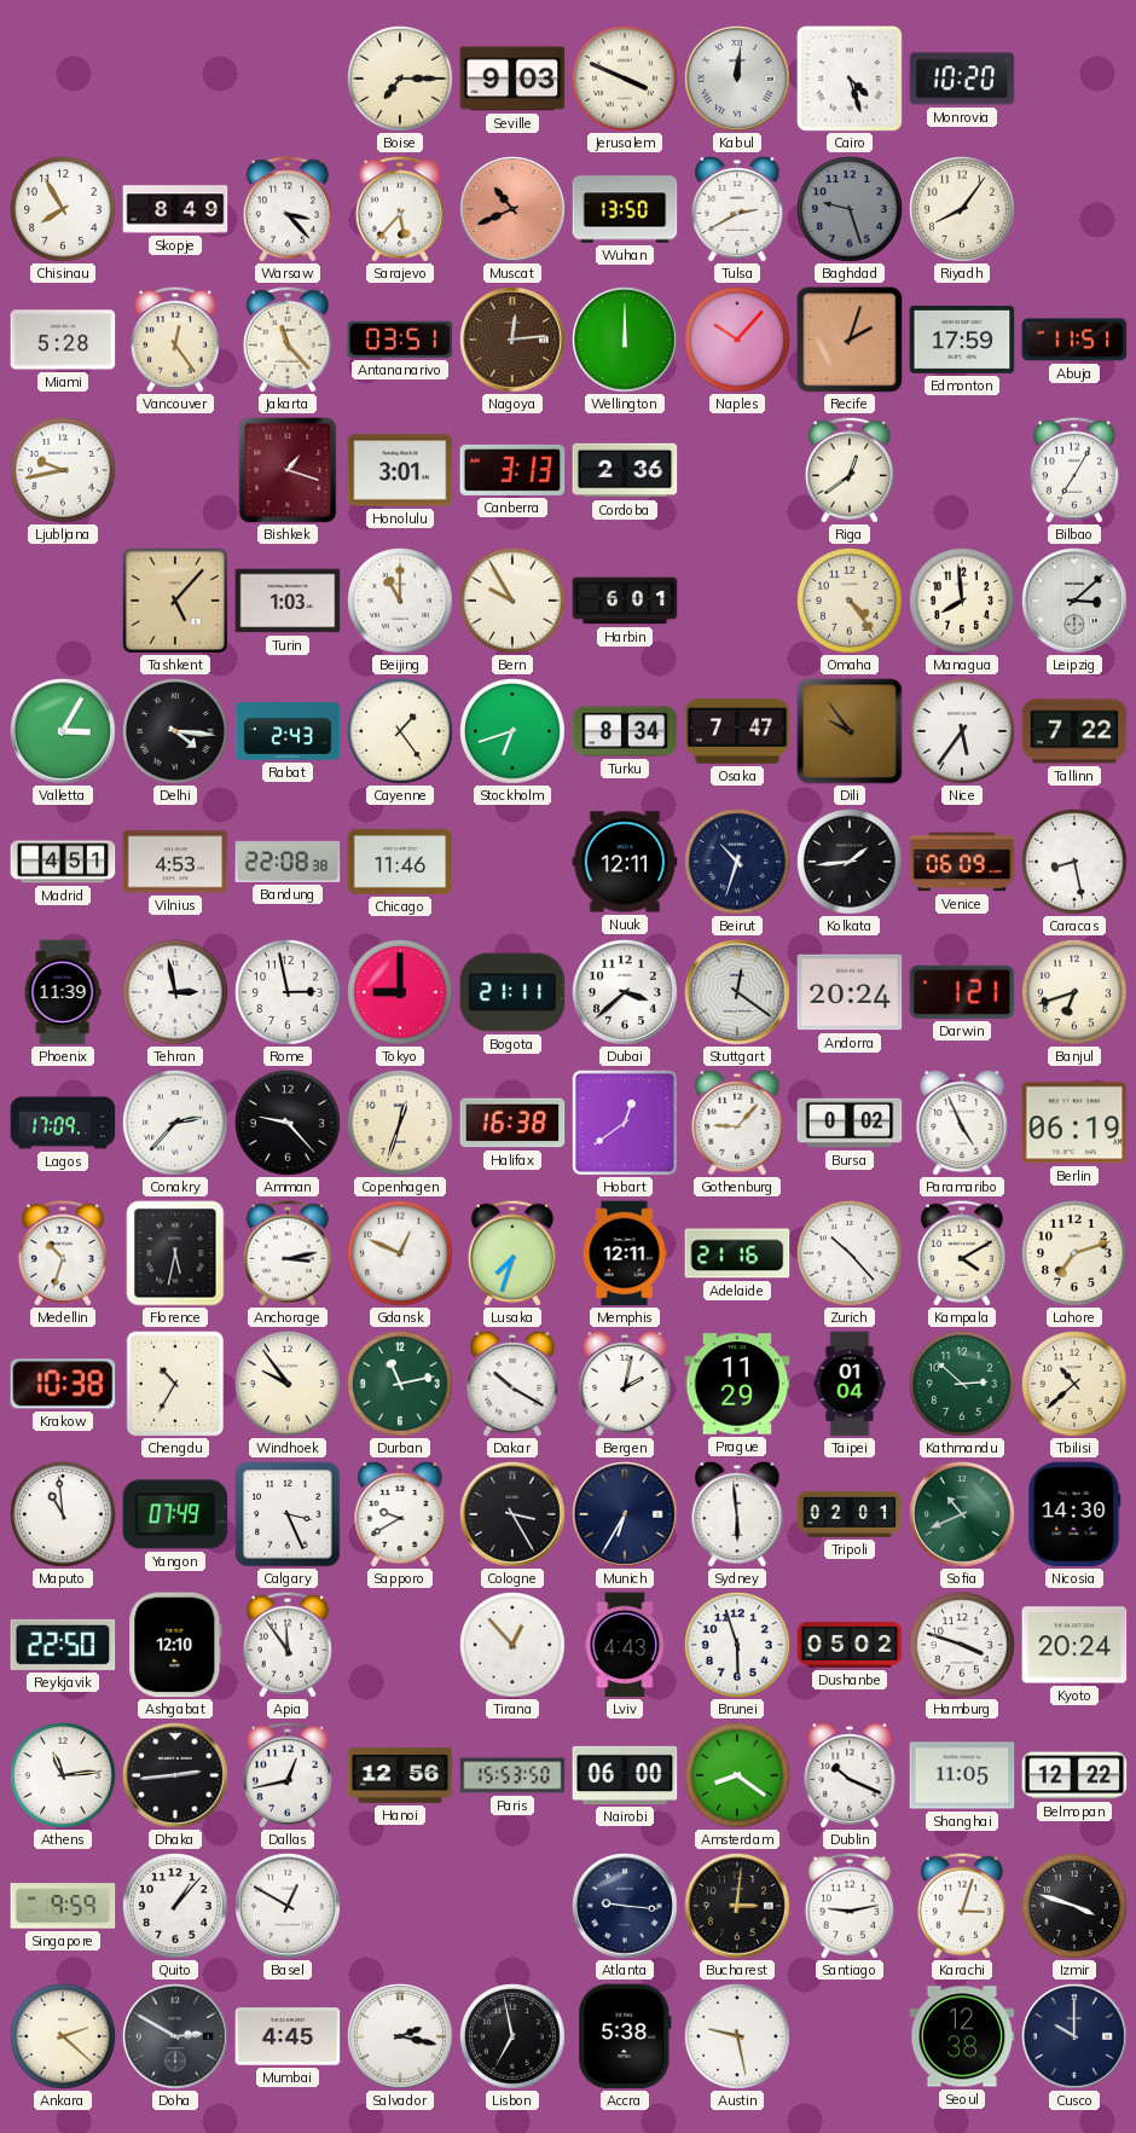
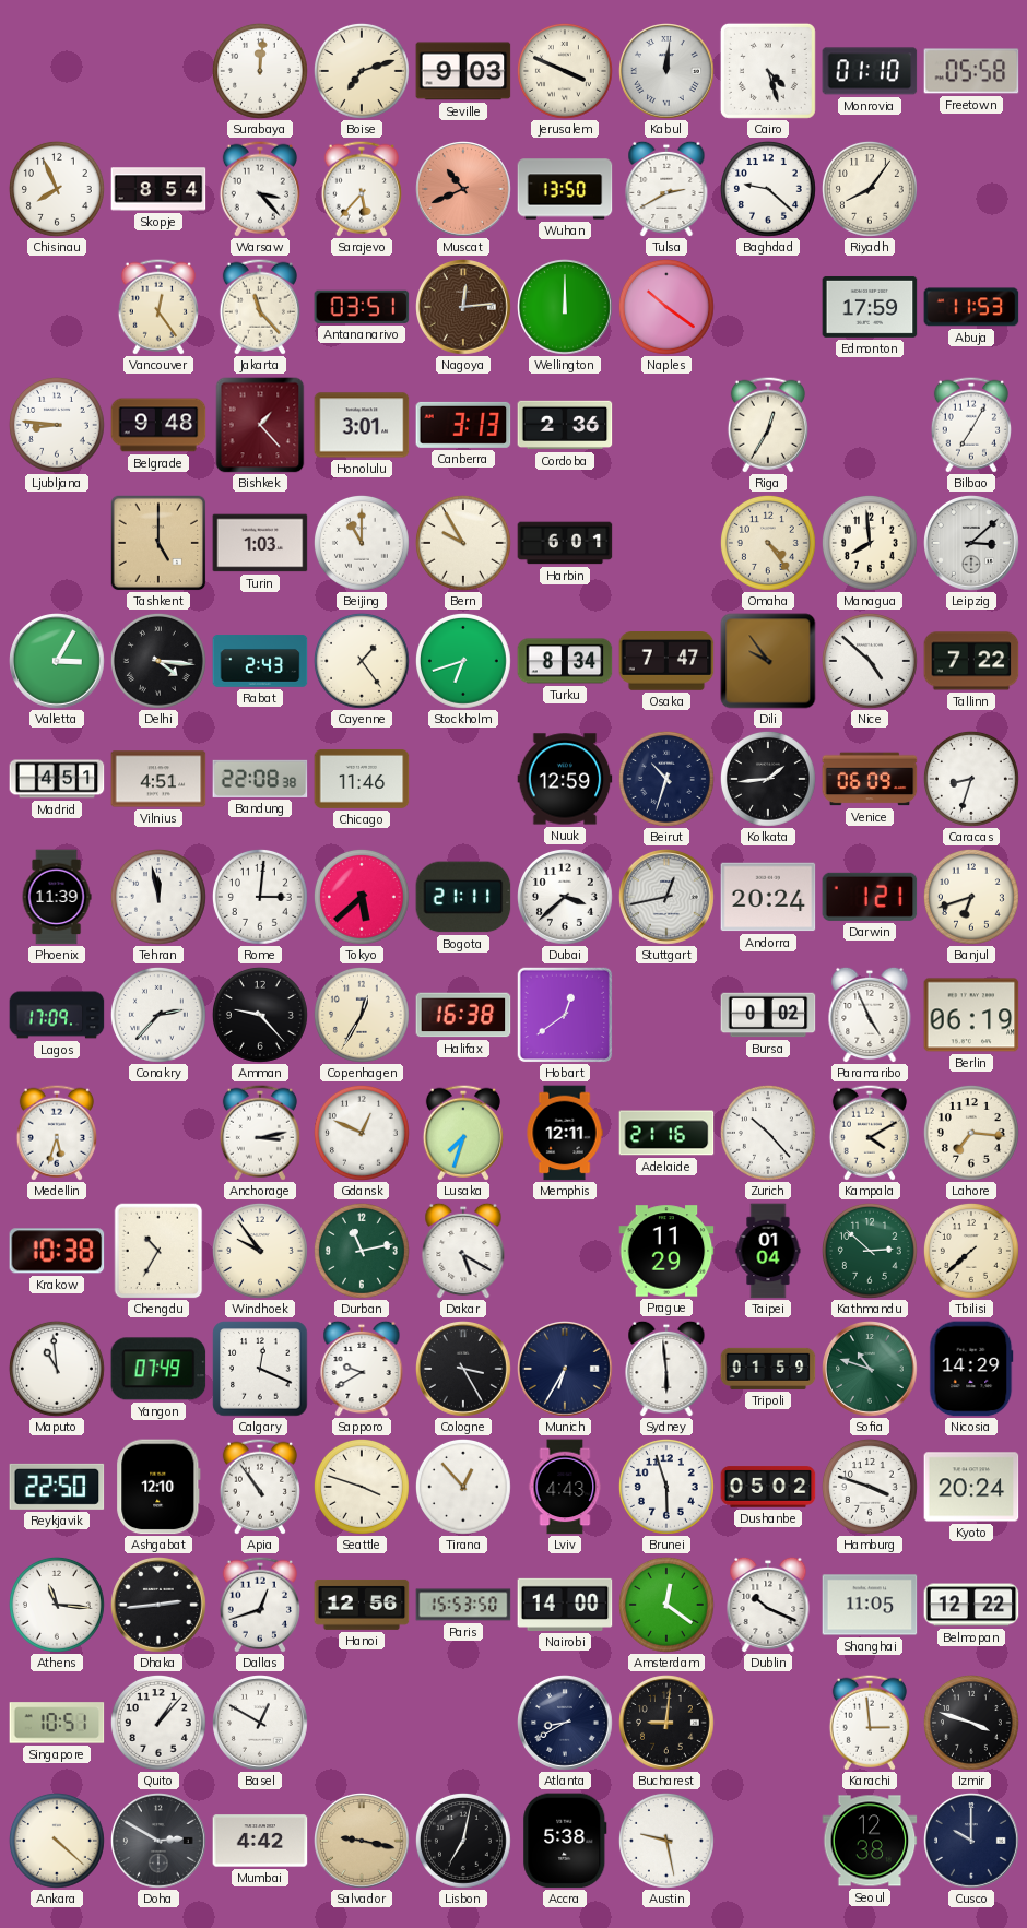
Surabaya: none -> 12:01
Boise: 7:15 -> 7:12
Monrovia: 10:20 -> 01:10
Freetown: none -> 05:58
Chisinau: 7:55 -> 7:56
Skopje: 8:49 -> 8:54
Baghdad: 9:27 -> 9:22
Baghdad dial: grey -> white
Miami: 5:28 -> none
Naples: 10:07 -> 10:21
Recife: 2:03 -> none
Abuja: 11:51 -> 11:53
Ljubljana: 9:43 -> 8:46
Belgrade: none -> 9:48
Bishkek: 1:18 -> 1:23
Riga: 12:39 -> 12:35
Tashkent: 5:07 -> 5:00
Nice: 5:36 -> 4:52
Vilnius: 4:53 -> 4:51
Nuuk: 12:11 -> 12:59
Caracas: 8:28 -> 8:33
Tehran: 2:58 -> 11:58
Rome: 2:58 -> 3:01
Tokyo: 9:00 -> 5:38
Stuttgart: 12:21 -> 12:43
Copenhagen: 12:33 -> 12:35
Gothenburg: 9:07 -> none
Medellin: 10:33 -> 5:33
Florence: 5:32 -> none
Lahore: 7:12 -> 7:16
Dakar: 10:20 -> 5:20
Bergen: 2:02 -> none
Tbilisi: 10:38 -> 7:38
Calgary: 3:26 -> 12:19
Tripoli: 02:01 -> 01:59
Sofia: 10:41 -> 10:48
Nicosia: 14:30 -> 14:29
Apia: 11:54 -> 10:54
Seattle: none -> 3:48
Athens: 11:14 -> 11:16
Dallas: 12:43 -> 12:42
Nairobi: 06:00 -> 14:00
Amsterdam: 8:21 -> 12:21
Singapore: 9:59 -> 10:51
Atlanta: 9:16 -> 8:40
Bucharest: 3:01 -> 9:01
Santiago: 9:13 -> none
Karachi: 3:03 -> 2:59
Ankara: 2:22 -> 4:22
Mumbai: 4:45 -> 4:42
Salvador: 2:17 -> 9:17
Salvador dial: white -> champagne
Lisbon: 6:58 -> 7:02
